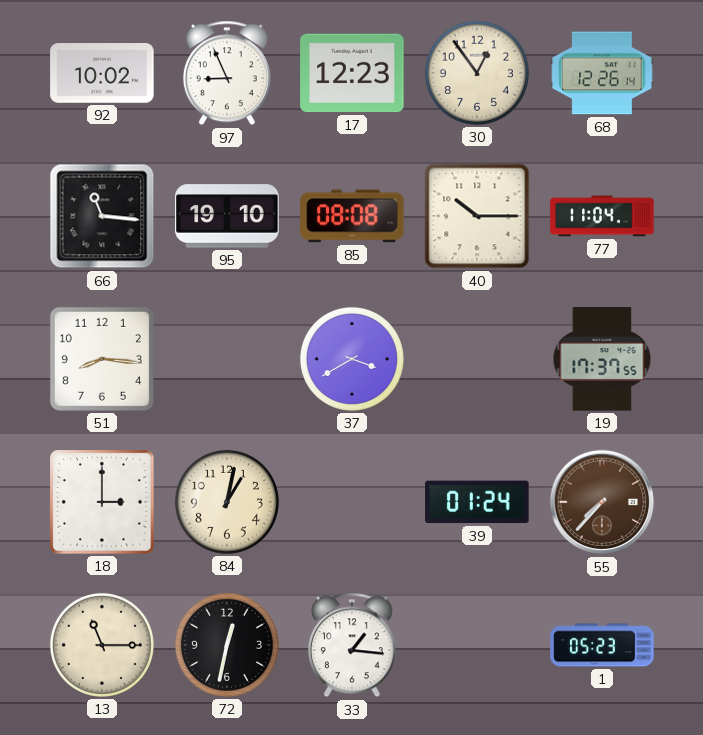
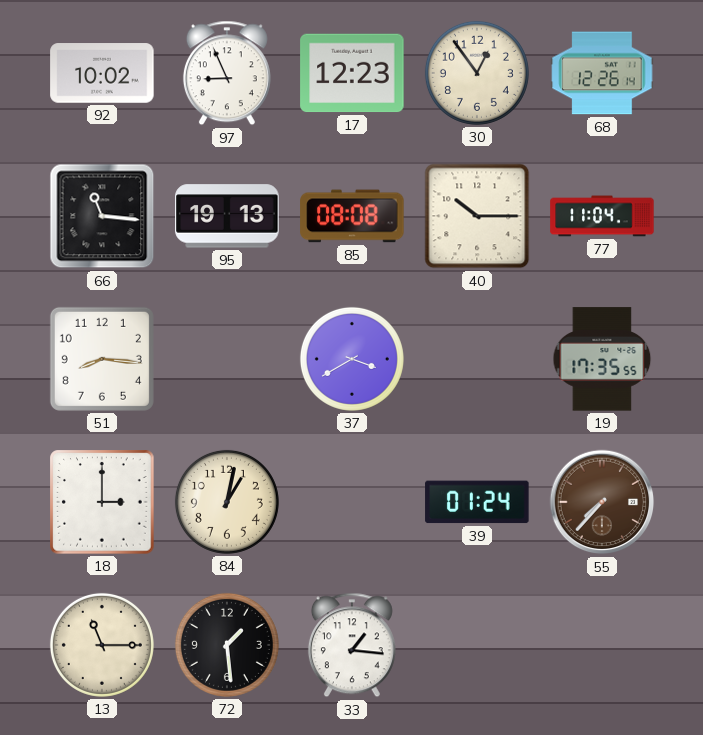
95: 19:10 -> 19:13
19: 17:37 -> 17:35
72: 12:32 -> 1:29
1: 05:23 -> none
